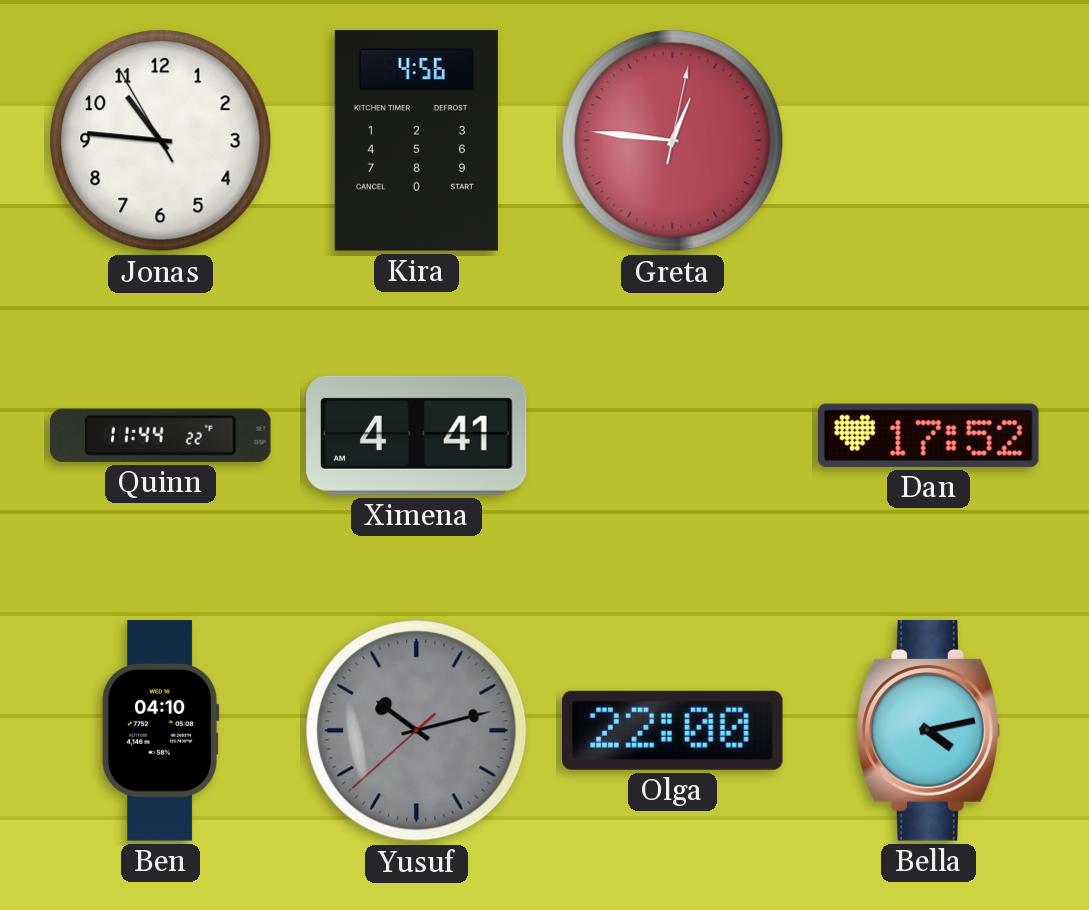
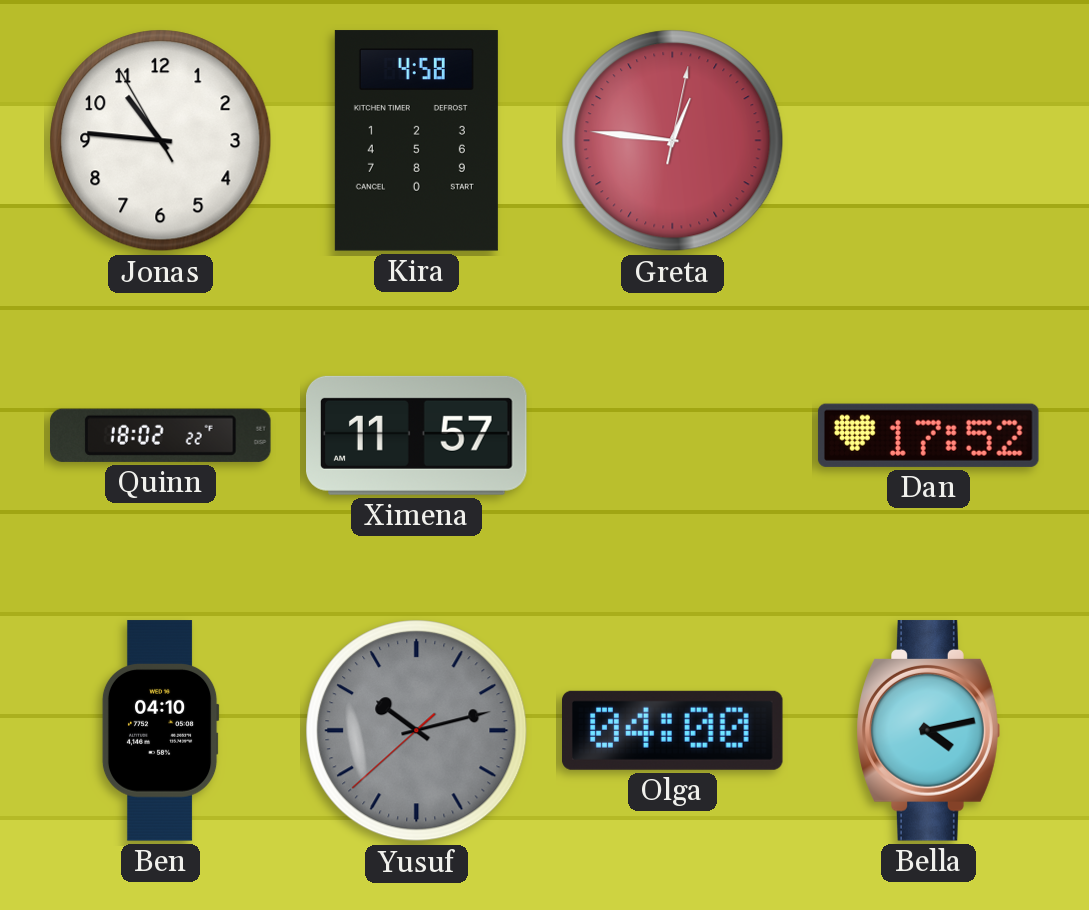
Kira: 4:56 -> 4:58
Quinn: 11:44 -> 18:02
Ximena: 4:41 -> 11:57
Olga: 22:00 -> 04:00
